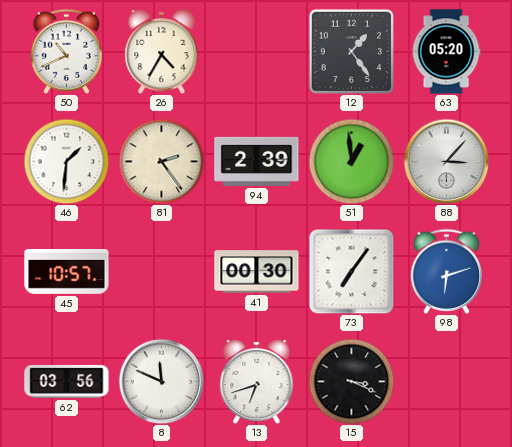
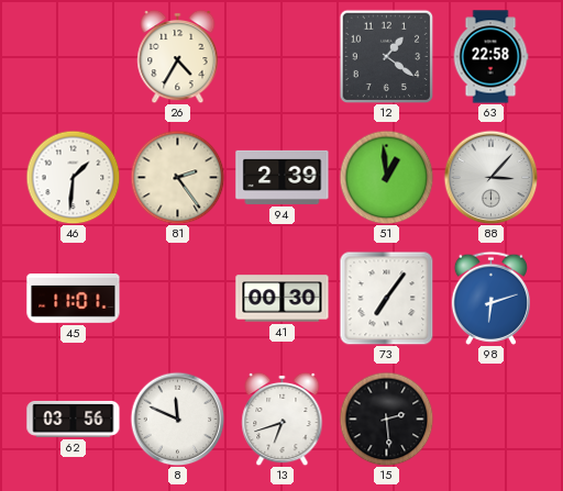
50: 10:41 -> none
12: 1:24 -> 1:21
63: 05:20 -> 22:58
45: 10:57 -> 11:01
15: 3:19 -> 2:29
